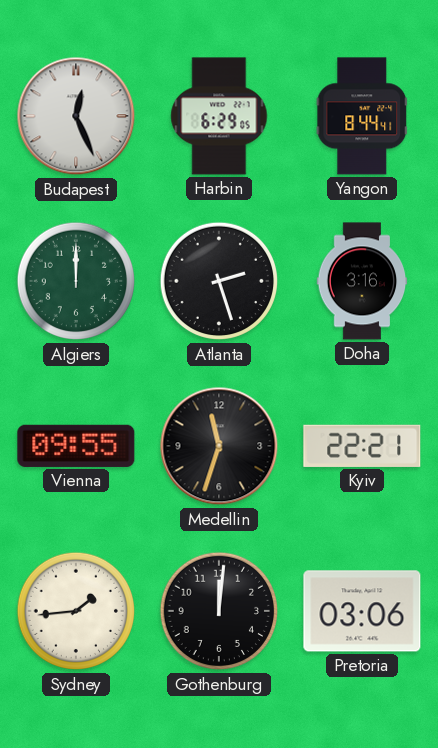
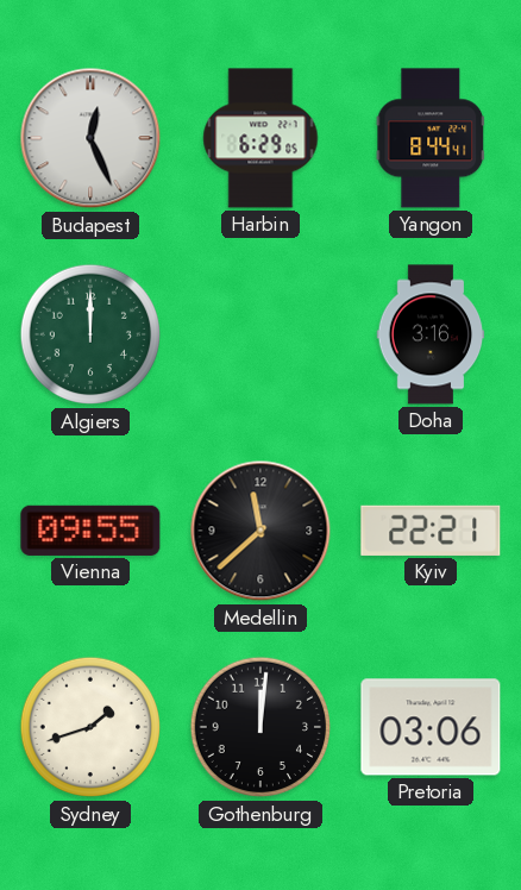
Atlanta: 2:27 -> none
Medellin: 11:33 -> 11:38
Sydney: 1:44 -> 1:42
